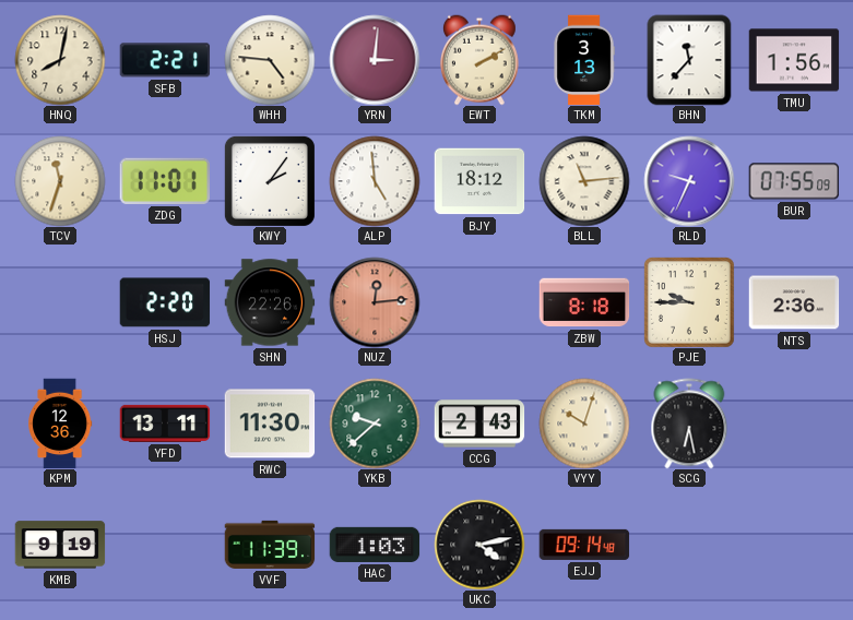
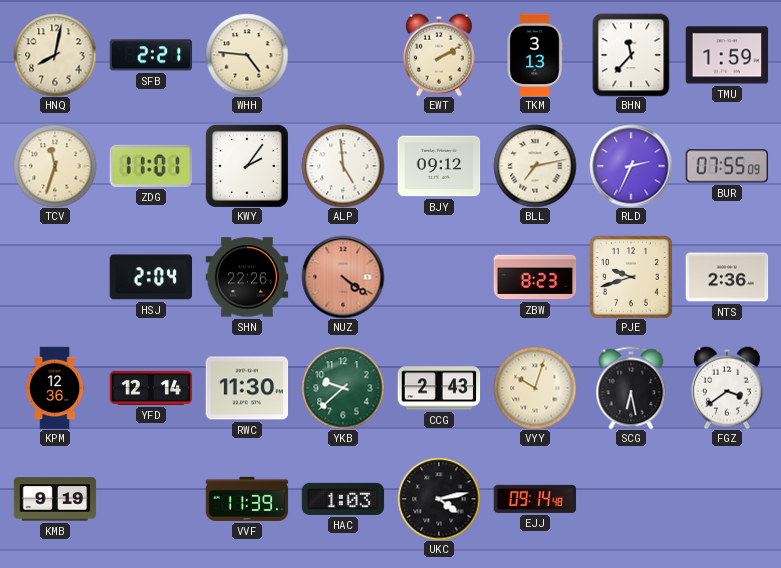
YRN: 3:01 -> none
TMU: 1:56 -> 1:59
BJY: 18:12 -> 09:12
BLL: 11:14 -> 7:13
RLD: 9:34 -> 2:34
HSJ: 2:20 -> 2:04
NUZ: 12:14 -> 4:21
ZBW: 8:18 -> 8:23
PJE: 9:45 -> 9:42
YFD: 13:11 -> 12:14
FGZ: none -> 3:39
